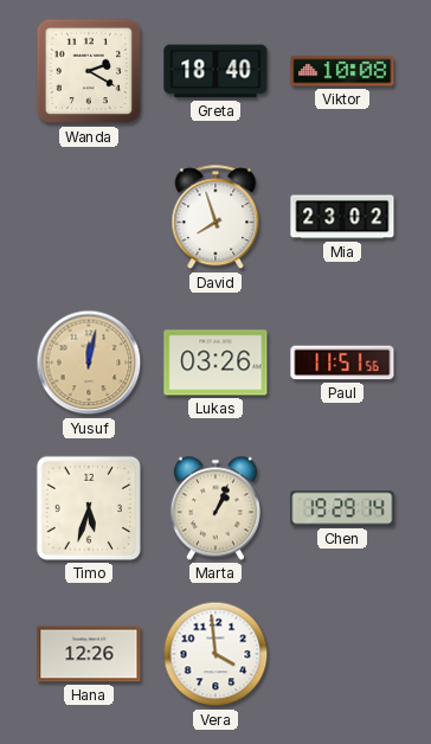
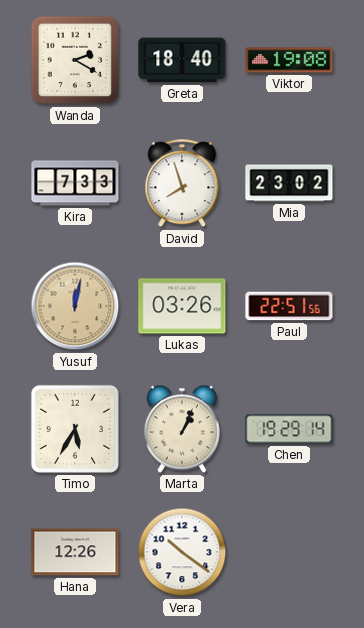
Viktor: 10:08 -> 19:08
Kira: none -> 7:33
Paul: 11:51 -> 22:51
Timo: 5:33 -> 5:35
Vera: 3:59 -> 10:21
